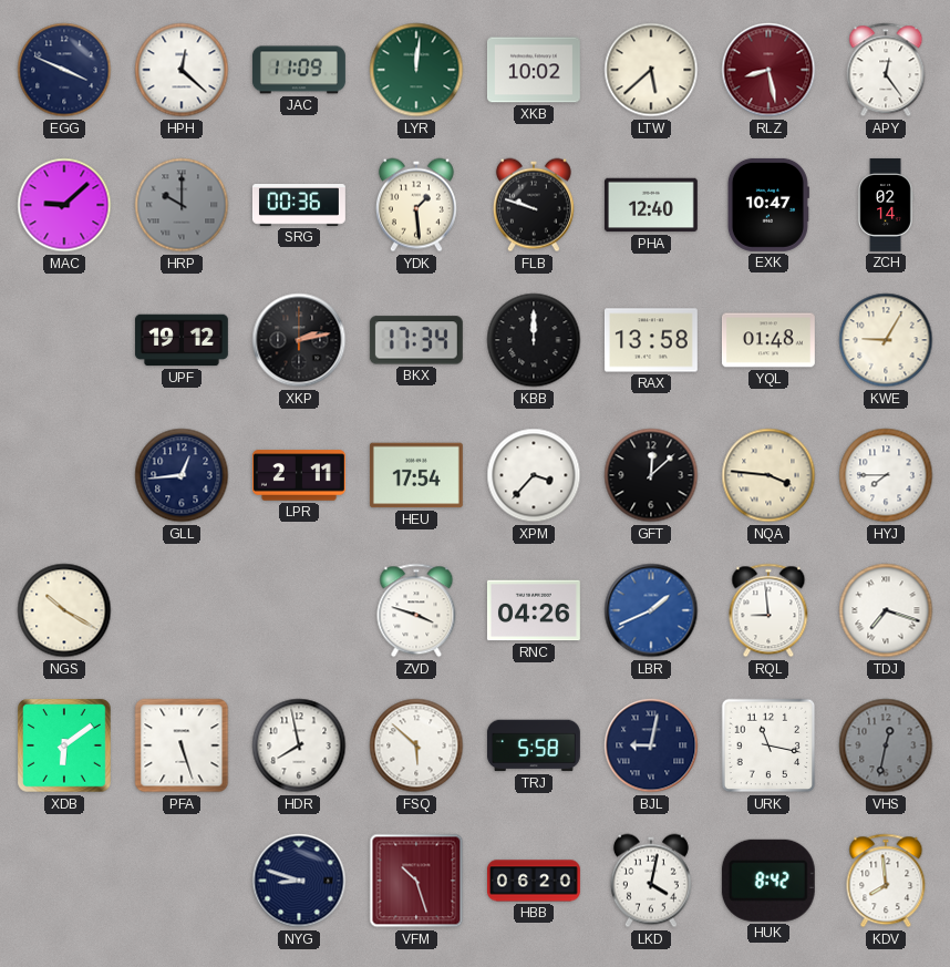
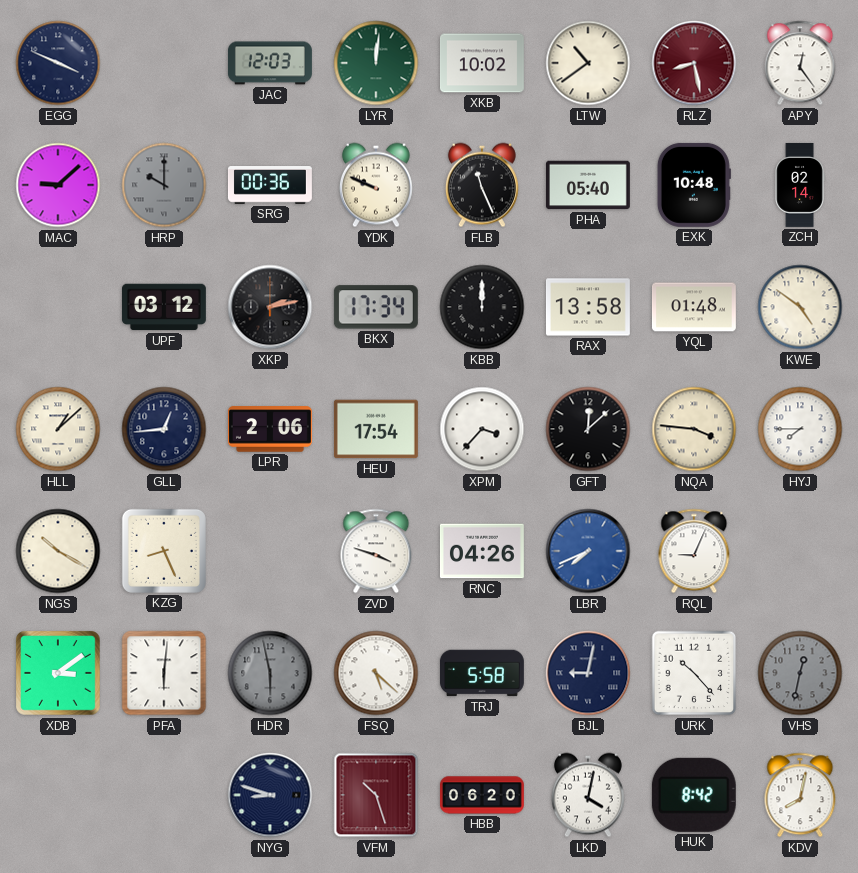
HPH: 12:22 -> none
JAC: 11:09 -> 12:03
LTW: 5:38 -> 10:39
YDK: 1:29 -> 9:49
FLB: 9:48 -> 11:26
PHA: 12:40 -> 05:40
EXK: 10:47 -> 10:48
UPF: 19:12 -> 03:12
KWE: 9:05 -> 4:51
HLL: none -> 1:08
LPR: 2:11 -> 2:06
KZG: none -> 8:26
LBR: 1:41 -> 7:41
RQL: 8:59 -> 9:04
TDJ: 7:18 -> none
XDB: 6:09 -> 3:09
PFA: 5:27 -> 6:01
HDR: 7:58 -> 5:58
HDR dial: white -> grey
FSQ: 5:52 -> 5:22
URK: 11:17 -> 10:23
KDV: 7:59 -> 8:02
